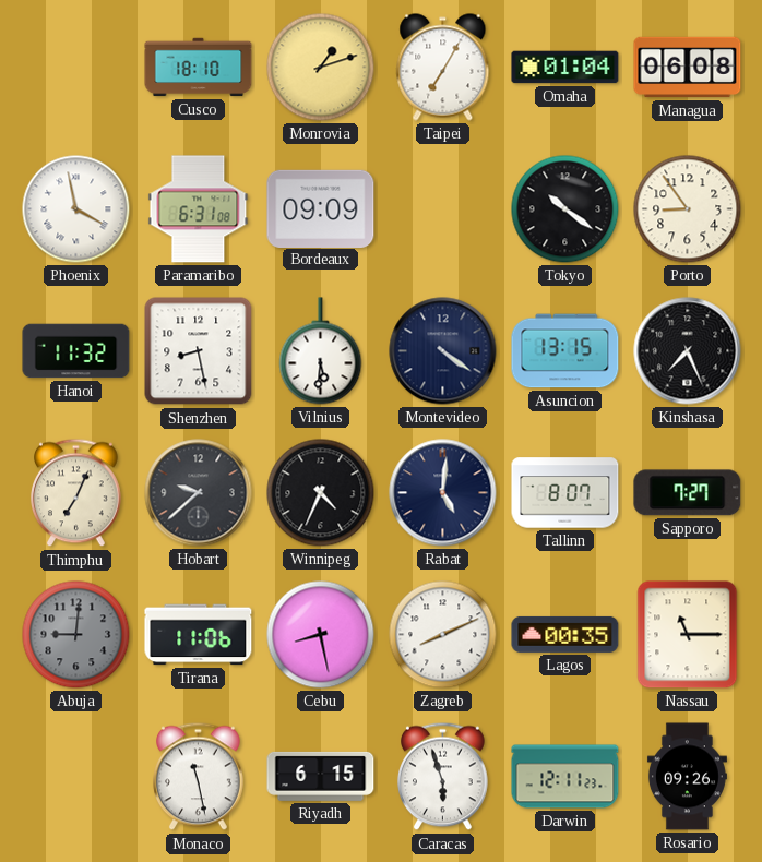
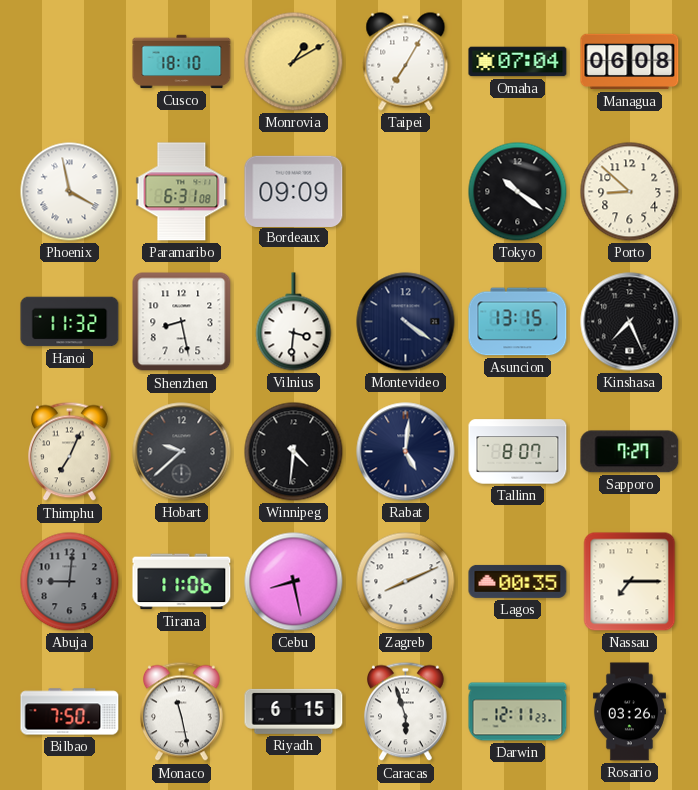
Monrovia: 1:12 -> 1:10
Omaha: 01:04 -> 07:04
Porto: 8:54 -> 8:52
Vilnius: 5:31 -> 3:31
Winnipeg: 4:34 -> 4:31
Nassau: 11:15 -> 7:15
Bilbao: none -> 7:50
Rosario: 09:26 -> 03:26
